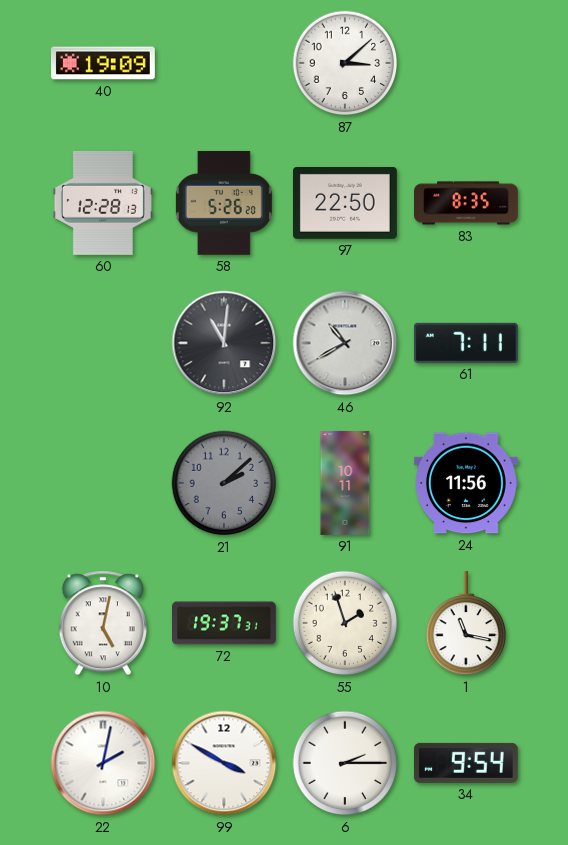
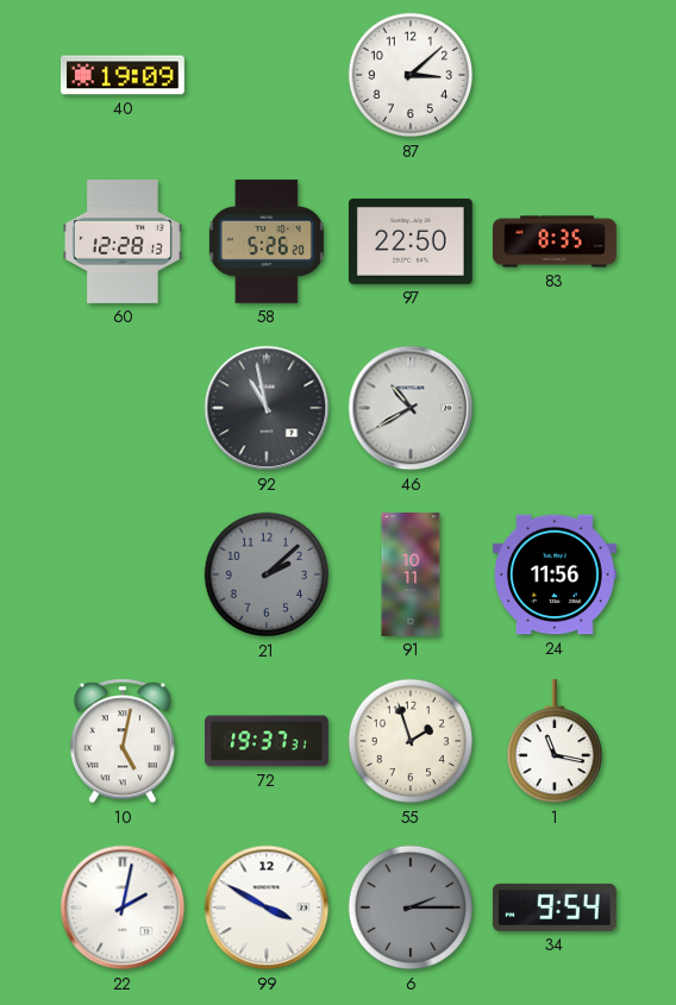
92: 11:01 -> 10:58
61: 7:11 -> none
6 dial: white -> grey
